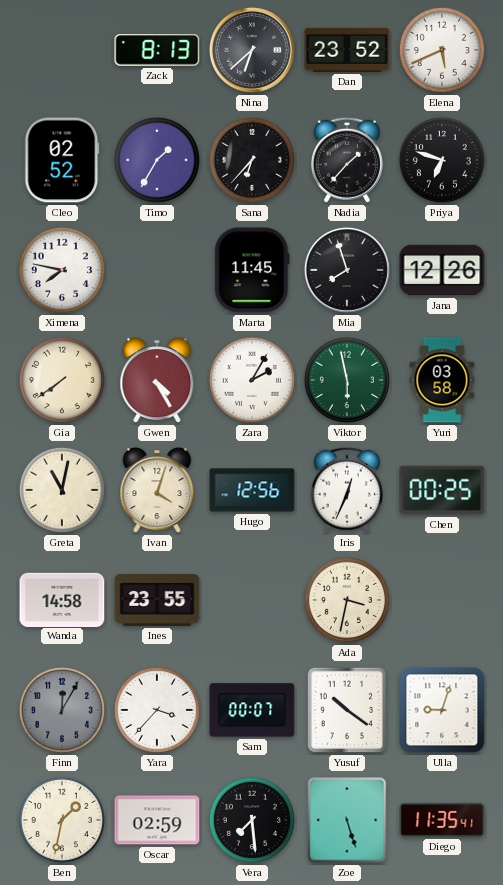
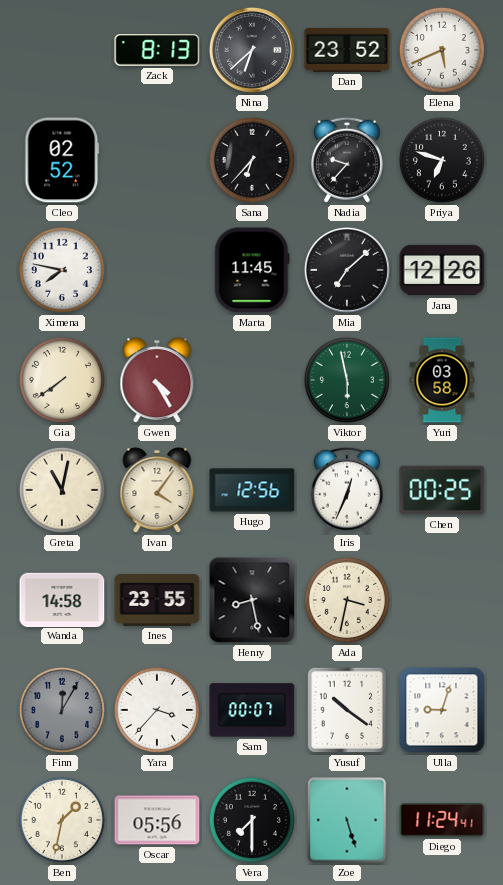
Timo: 1:35 -> none
Nadia: 1:37 -> 9:37
Mia: 7:57 -> 7:08
Zara: 2:05 -> none
Ivan: 4:03 -> 4:06
Henry: none -> 8:28
Oscar: 02:59 -> 05:56
Vera: 7:29 -> 7:30
Diego: 11:35 -> 11:24
